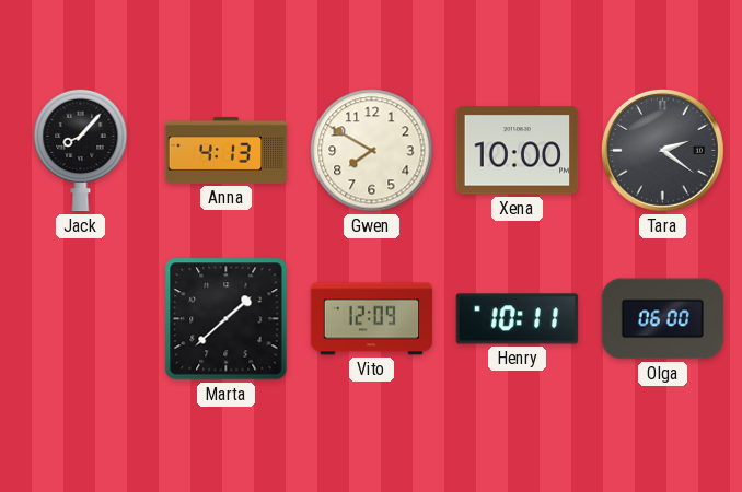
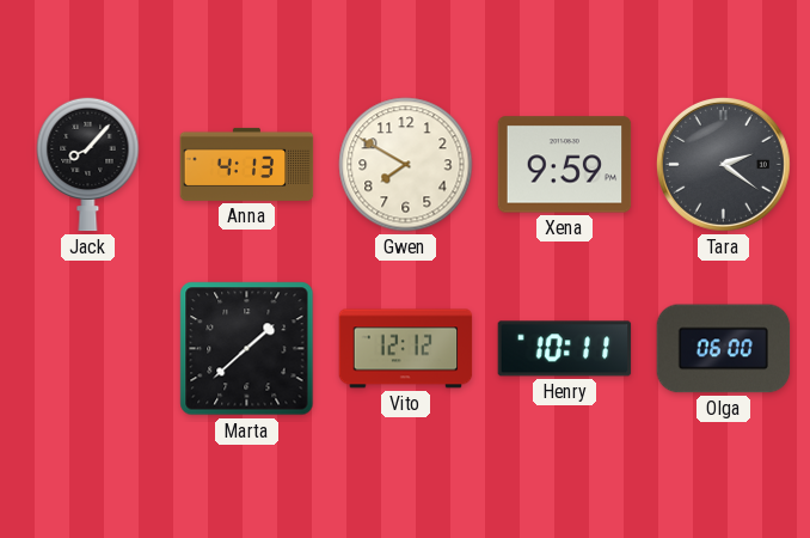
Xena: 10:00 -> 9:59
Vito: 12:09 -> 12:12
